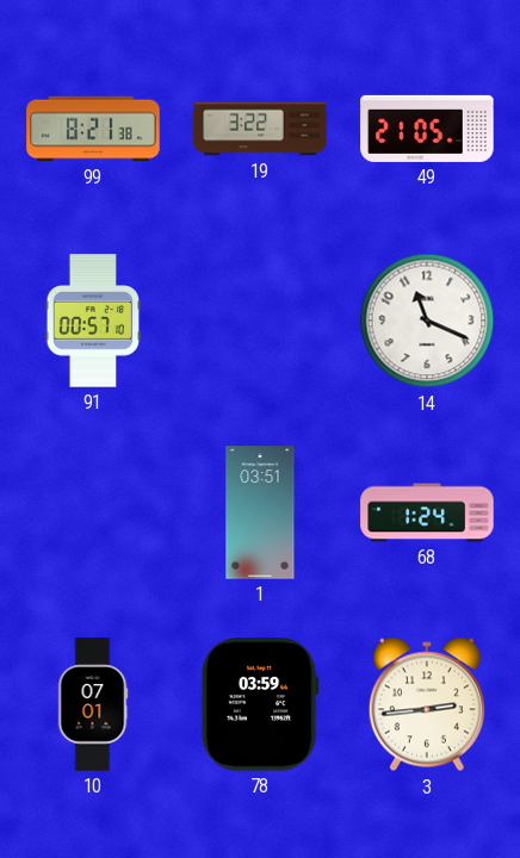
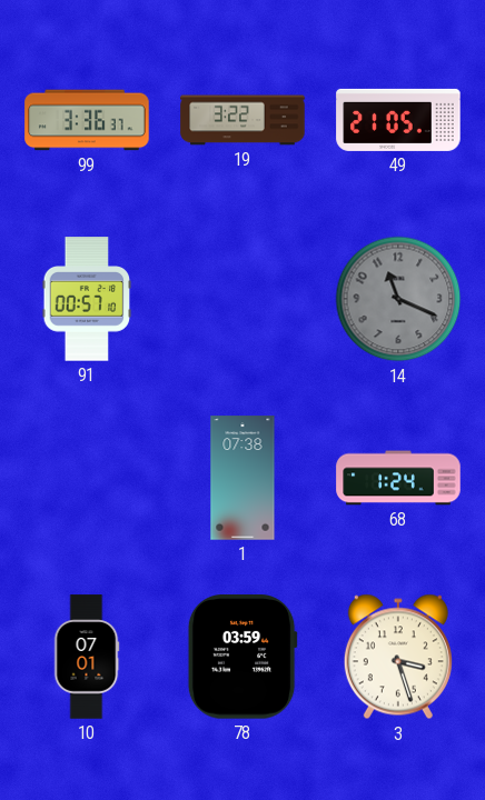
99: 8:21 -> 3:36
14 dial: white -> grey
1: 03:51 -> 07:38
3: 2:44 -> 3:27
